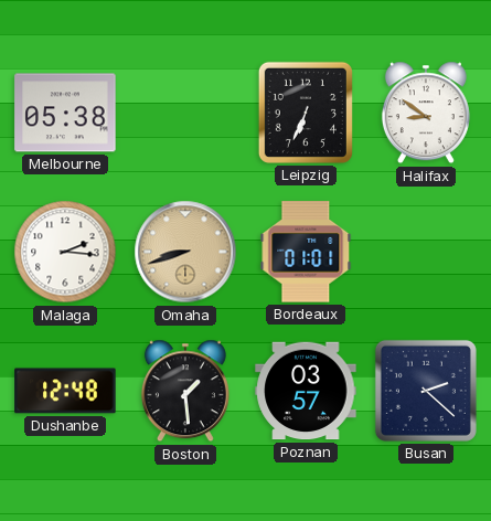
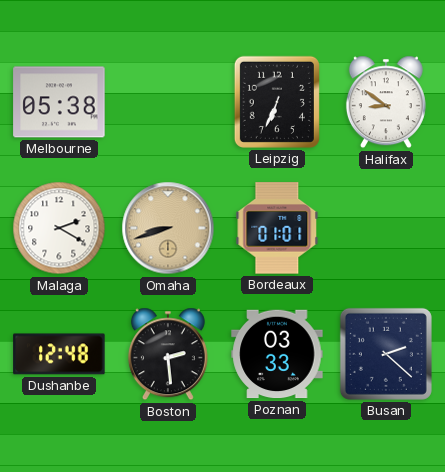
Malaga: 2:16 -> 2:20
Boston: 1:29 -> 2:29
Poznan: 03:57 -> 03:33
